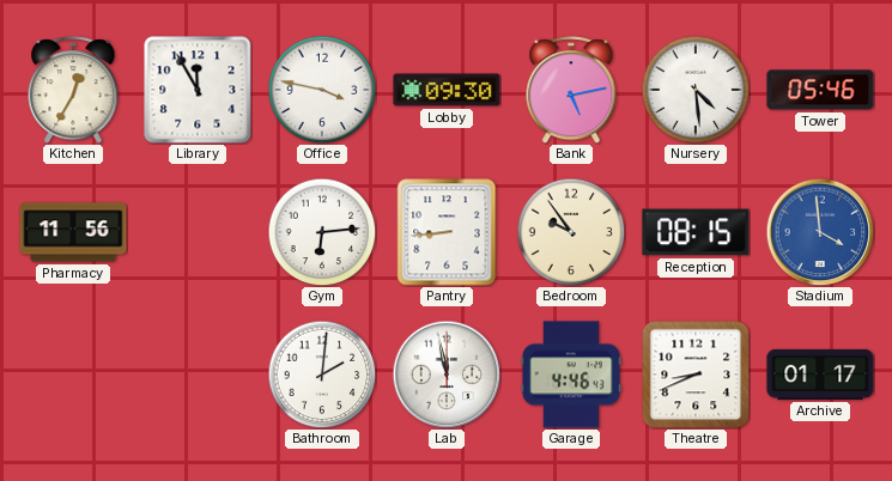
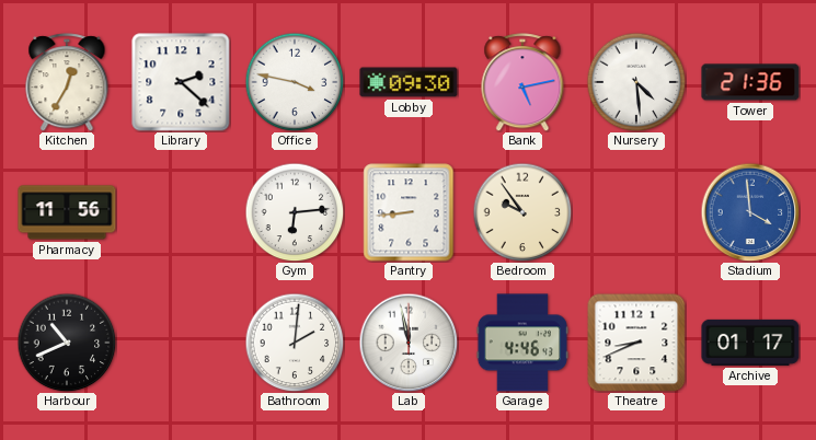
Library: 11:55 -> 2:22
Tower: 05:46 -> 21:36
Reception: 08:15 -> none
Harbour: none -> 10:41
